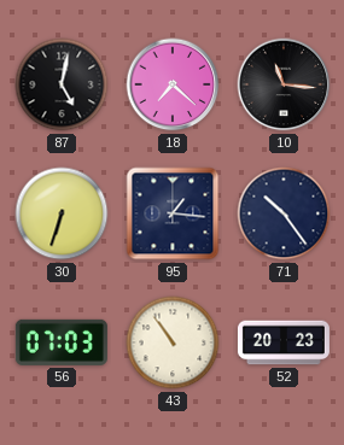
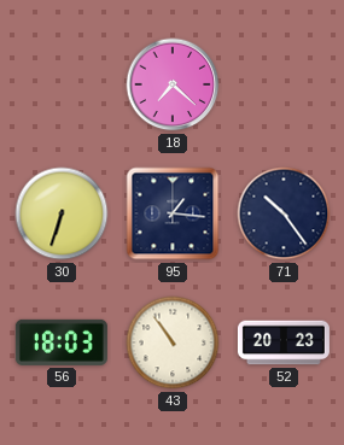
87: 5:02 -> none
10: 11:16 -> none
56: 07:03 -> 18:03
